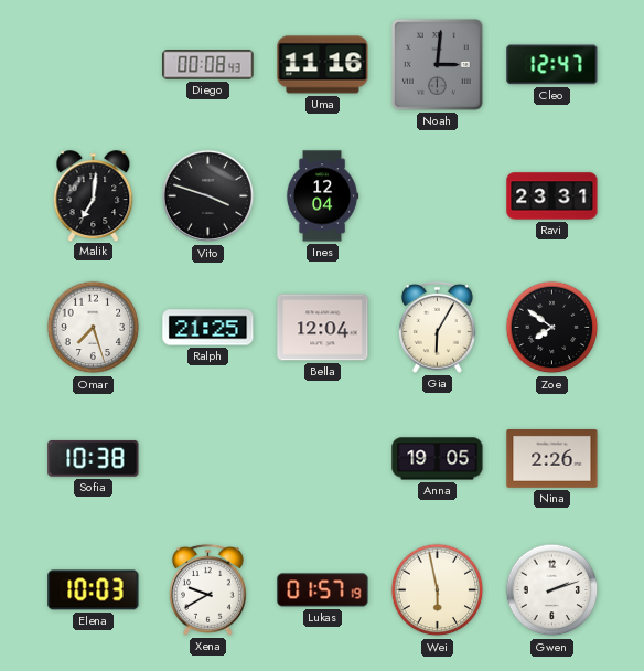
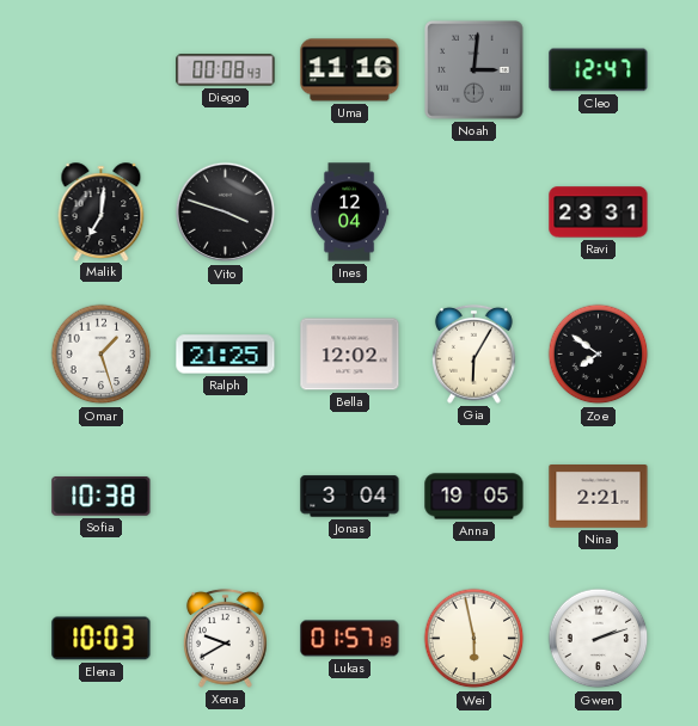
Omar: 7:27 -> 1:27
Bella: 12:04 -> 12:02
Jonas: none -> 3:04
Nina: 2:26 -> 2:21
